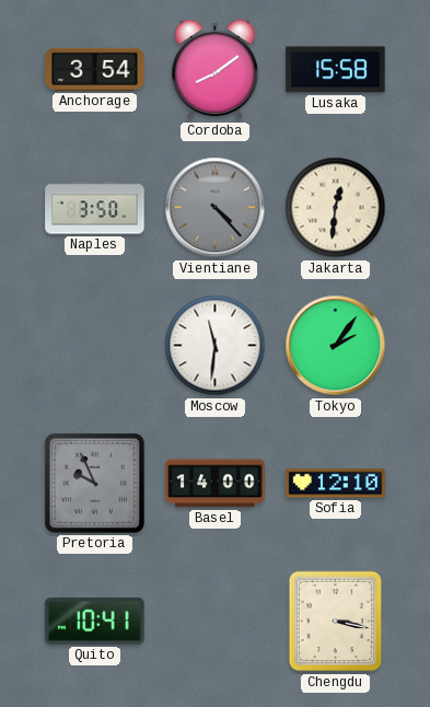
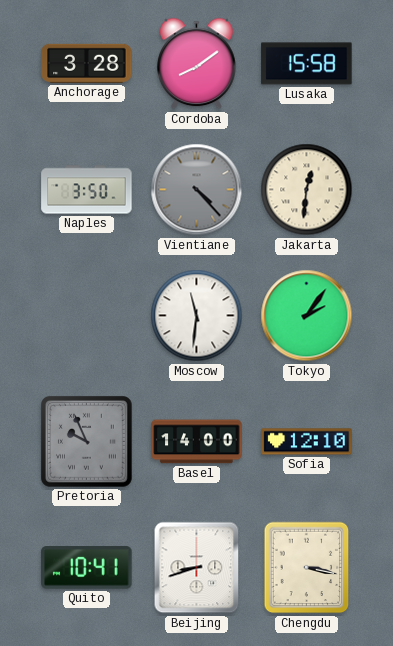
Anchorage: 3:54 -> 3:28
Beijing: none -> 8:42
